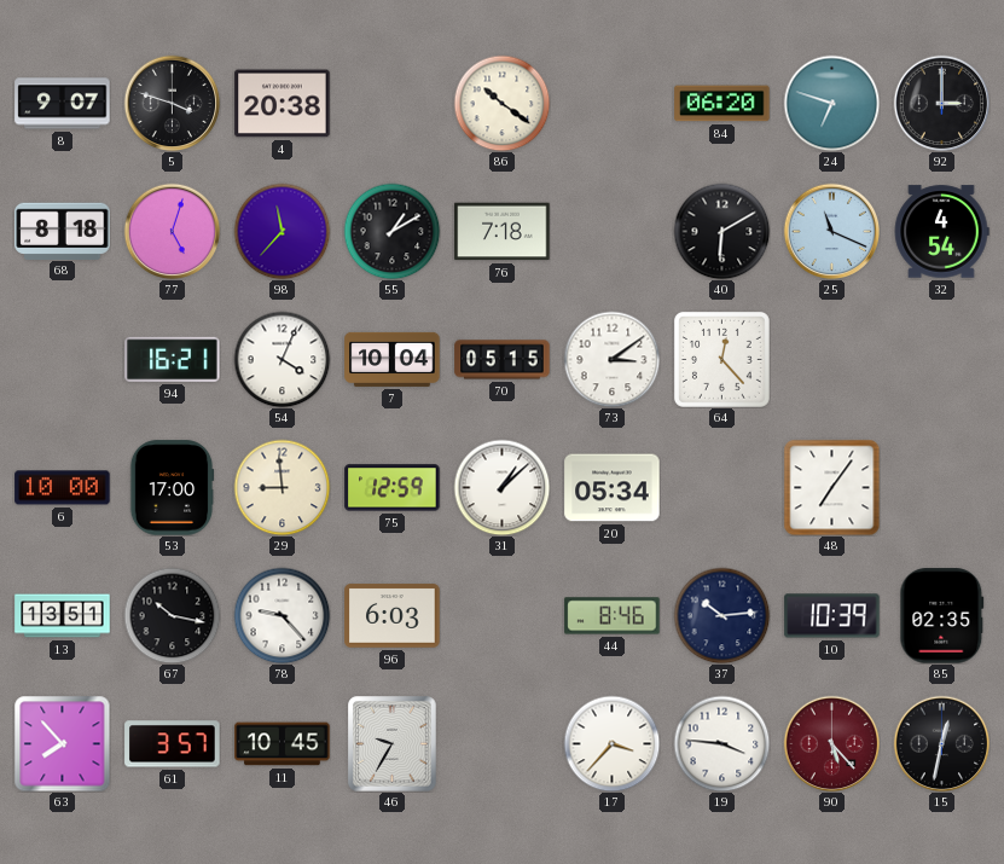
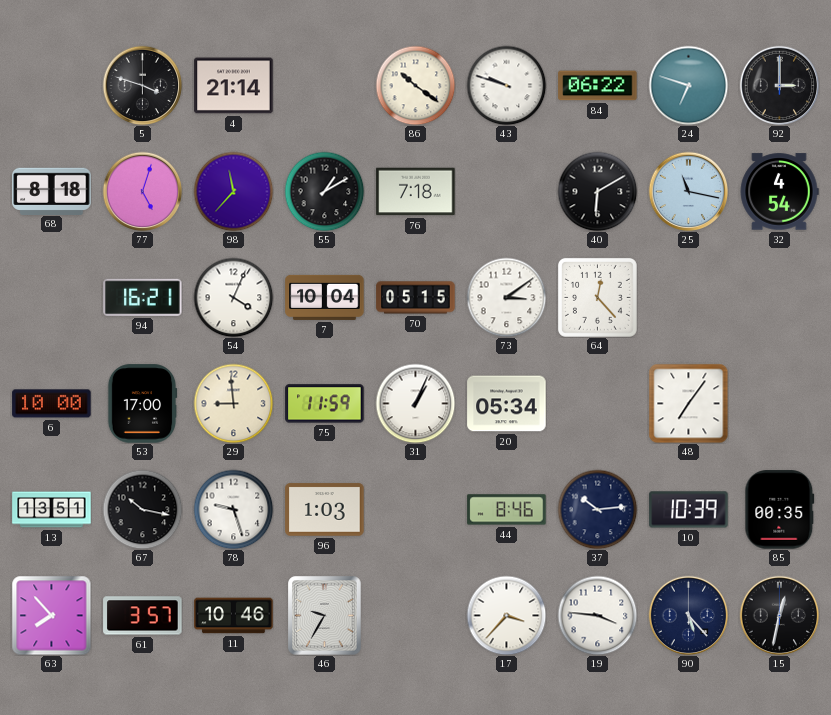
8: 9:07 -> none
4: 20:38 -> 21:14
43: none -> 9:48
84: 06:20 -> 06:22
25: 11:19 -> 11:17
75: 12:59 -> 11:59
31: 1:08 -> 1:04
78: 9:23 -> 9:27
96: 6:03 -> 1:03
85: 02:35 -> 00:35
11: 10:45 -> 10:46
90 dial: burgundy -> navy
